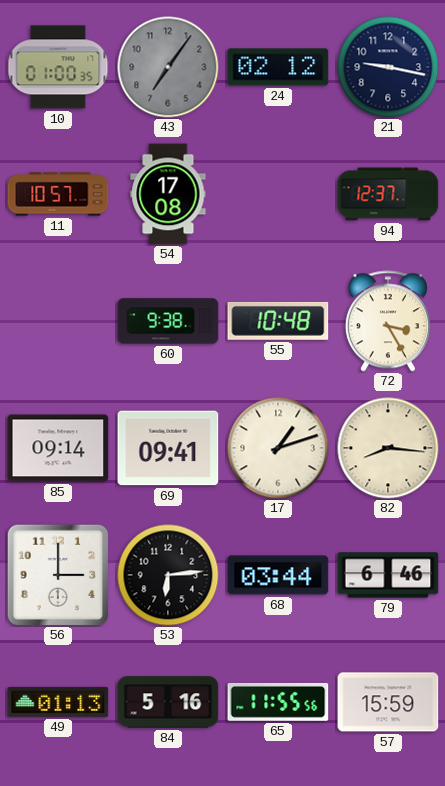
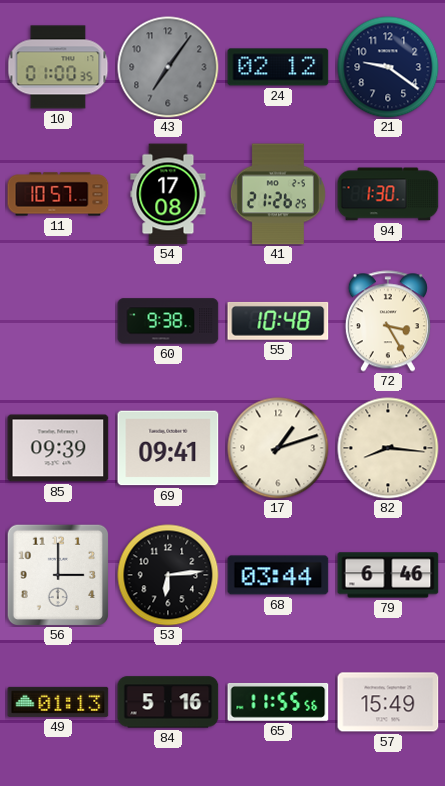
21: 9:17 -> 9:21
41: none -> 21:26
94: 12:37 -> 1:30
85: 09:14 -> 09:39
57: 15:59 -> 15:49
